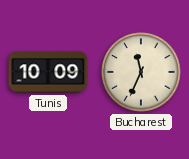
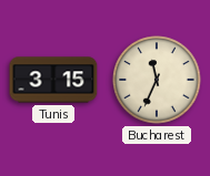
Tunis: 10:09 -> 3:15
